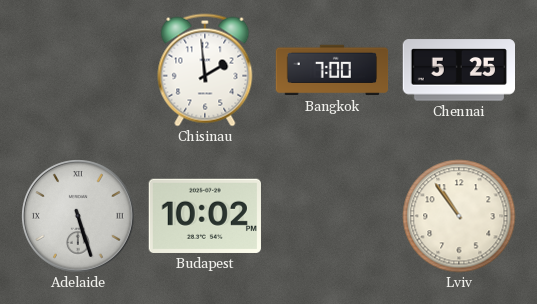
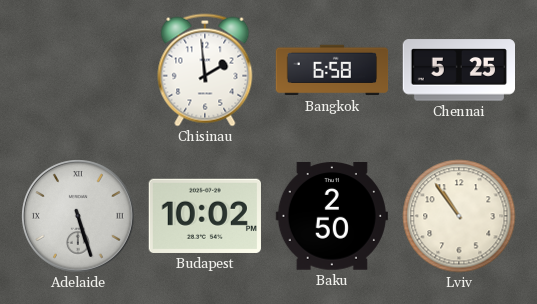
Bangkok: 7:00 -> 6:58
Baku: none -> 2:50
